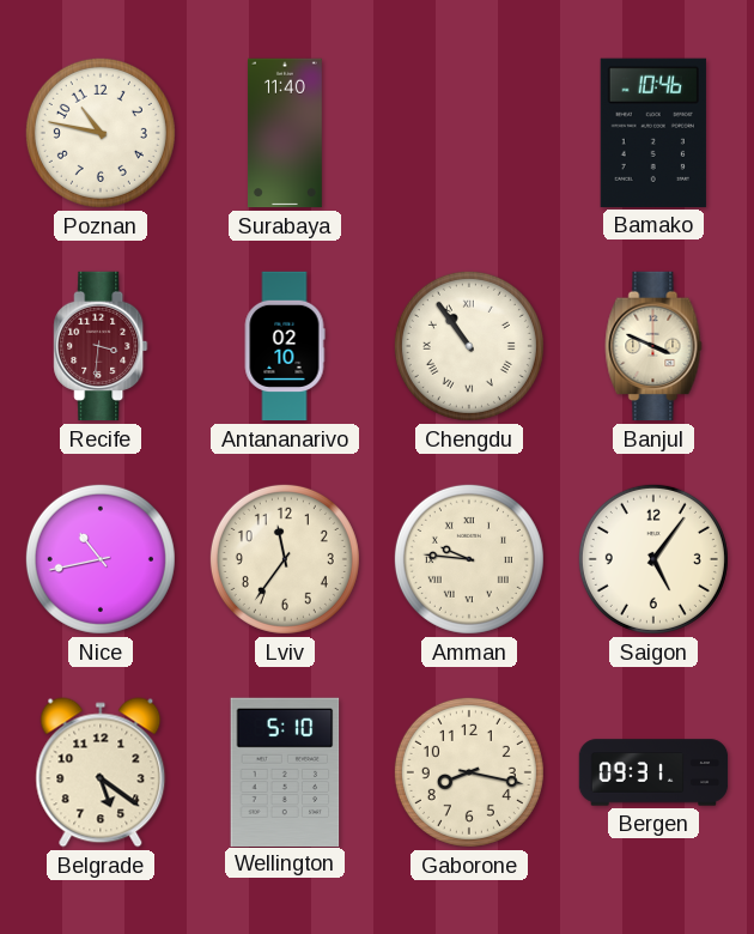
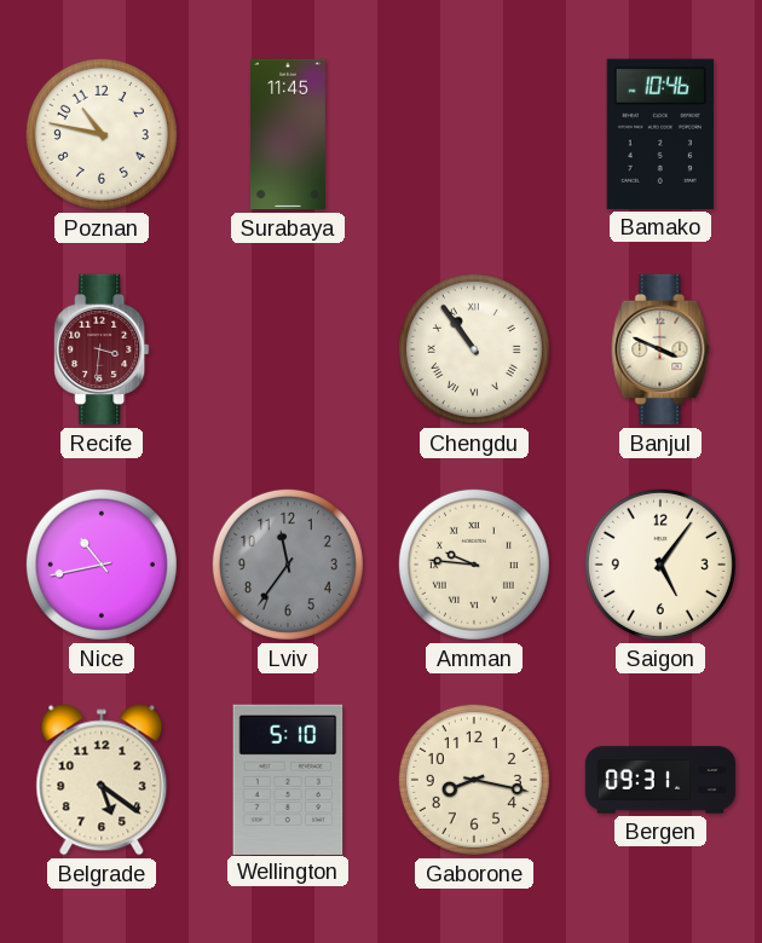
Surabaya: 11:40 -> 11:45
Antananarivo: 02:10 -> none
Lviv dial: cream -> grey
